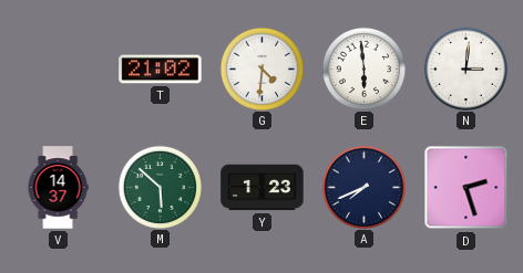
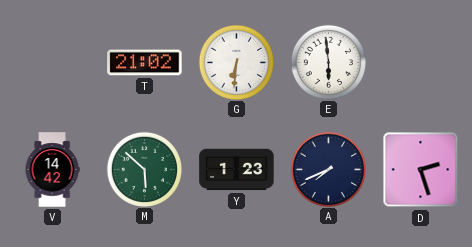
G: 4:31 -> 6:31
N: 3:01 -> none
V: 14:37 -> 14:42
